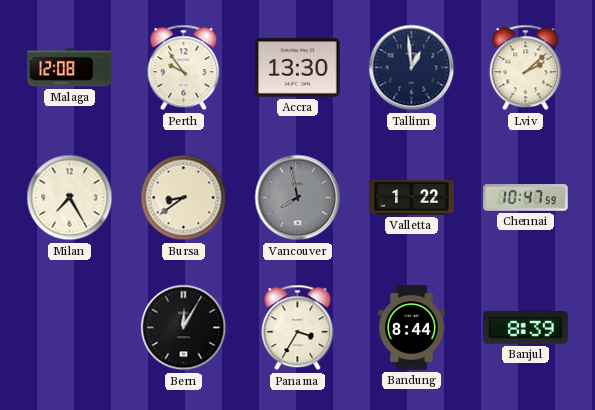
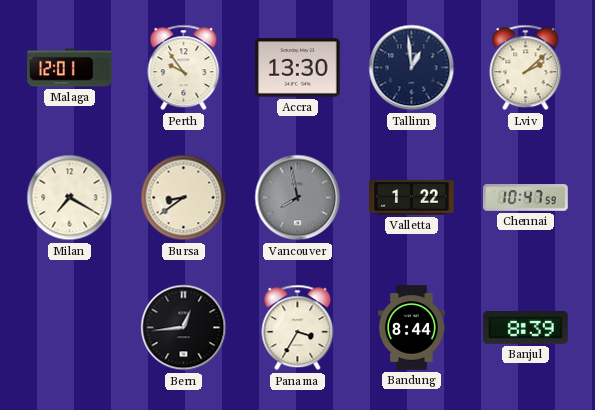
Malaga: 12:08 -> 12:01
Milan: 7:25 -> 7:20
Bern: 12:05 -> 12:44
